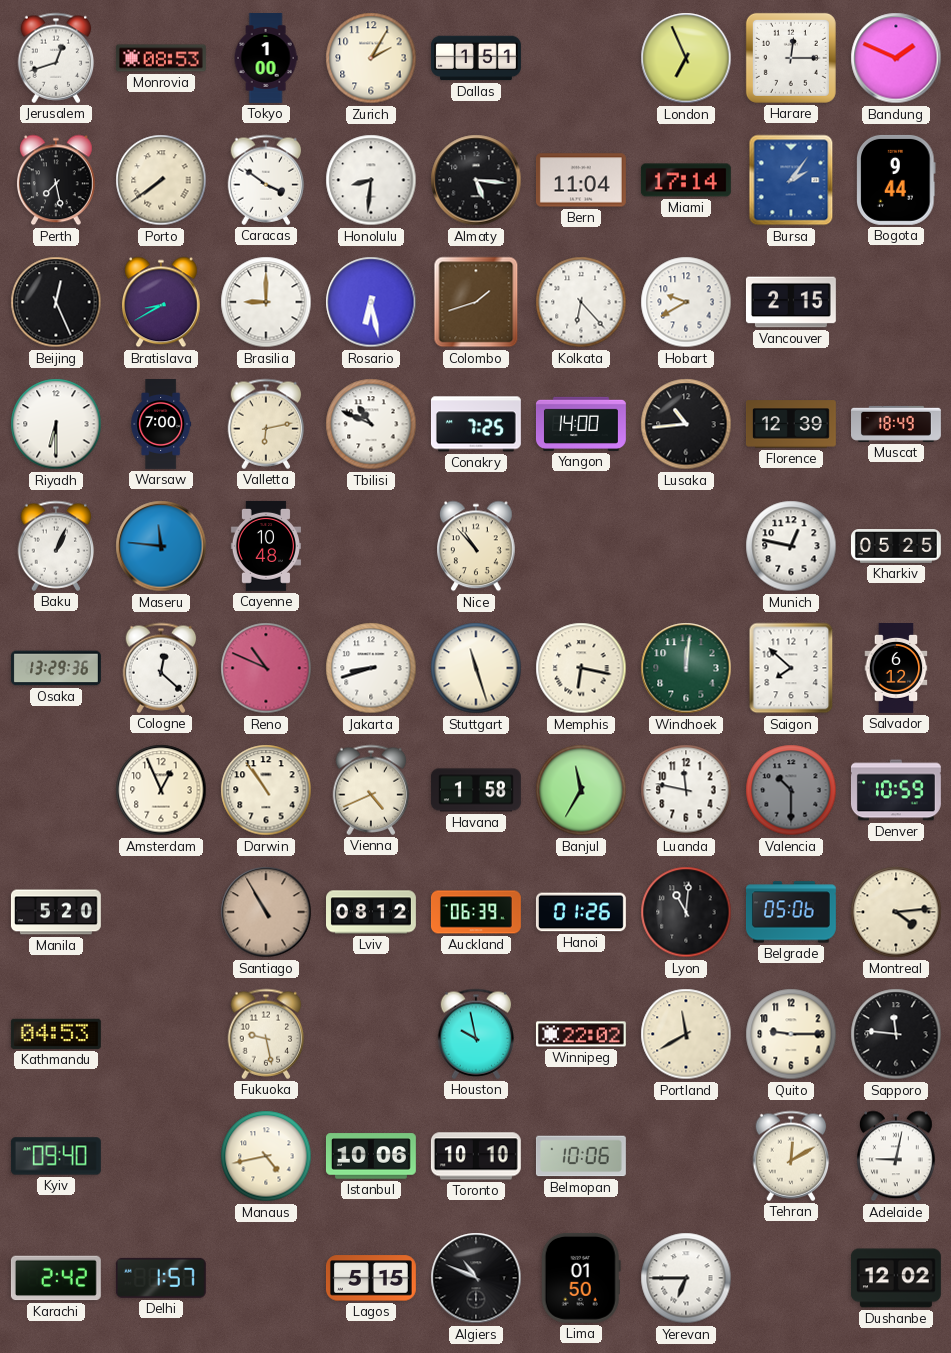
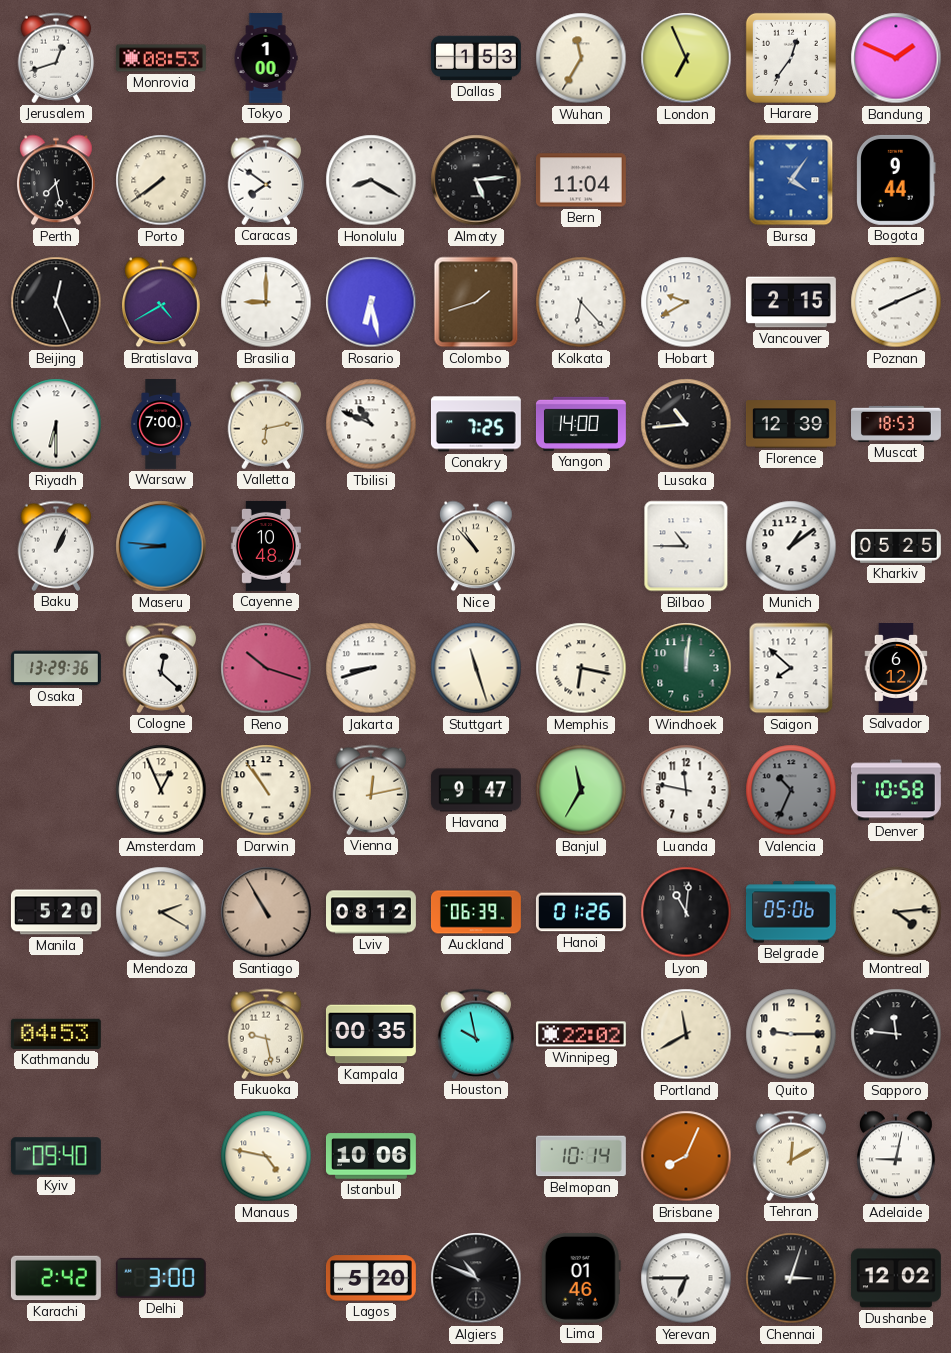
Zurich: 2:05 -> none
Dallas: 1:51 -> 1:53
Wuhan: none -> 11:35
Harare: 12:15 -> 12:36
Caracas: 3:51 -> 7:51
Honolulu: 8:31 -> 8:20
Almaty: 5:16 -> 5:14
Miami: 17:14 -> none
Bursa: 2:06 -> 4:06
Bratislava: 8:40 -> 4:40
Poznan: none -> 8:11
Muscat: 18:49 -> 18:53
Maseru: 11:46 -> 8:46
Bilbao: none -> 10:45
Munich: 12:47 -> 1:09
Reno: 10:49 -> 10:18
Vienna: 4:41 -> 12:13
Havana: 1:58 -> 9:47
Valencia: 10:30 -> 10:34
Denver: 10:59 -> 10:58
Mendoza: none -> 2:20
Kampala: none -> 00:35
Manaus: 4:43 -> 4:47
Toronto: 10:10 -> none
Belmopan: 10:06 -> 10:14
Brisbane: none -> 8:04
Delhi: 1:57 -> 3:00
Lagos: 5:15 -> 5:20
Lima: 01:50 -> 01:46
Chennai: none -> 3:03
